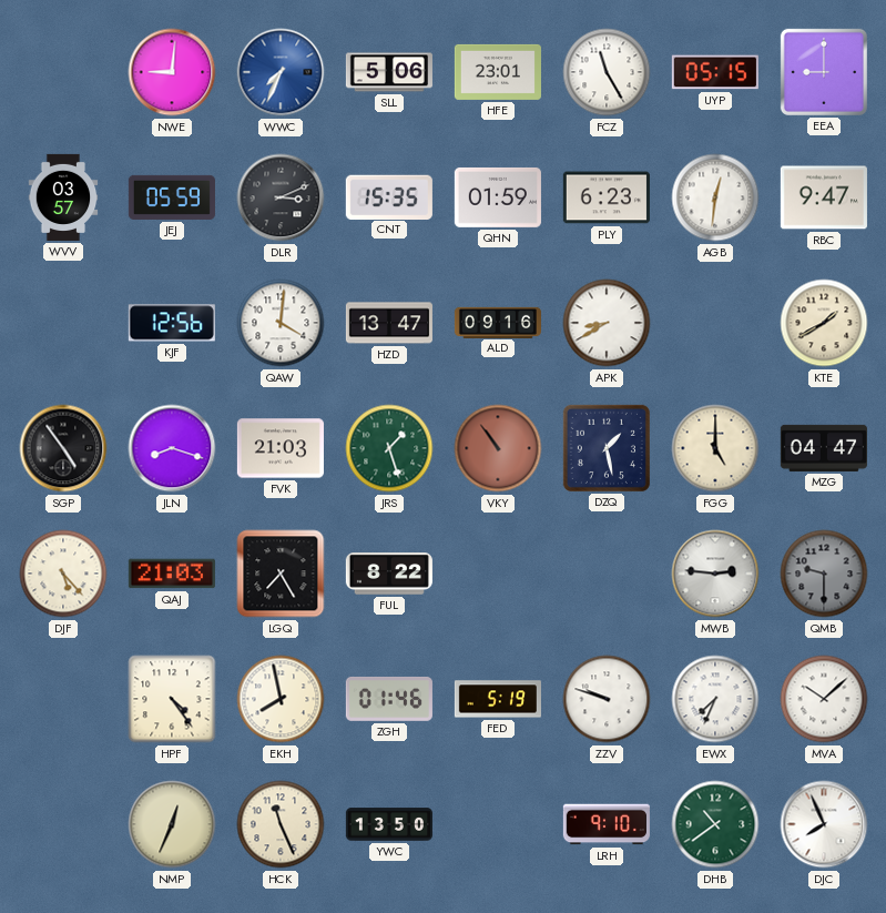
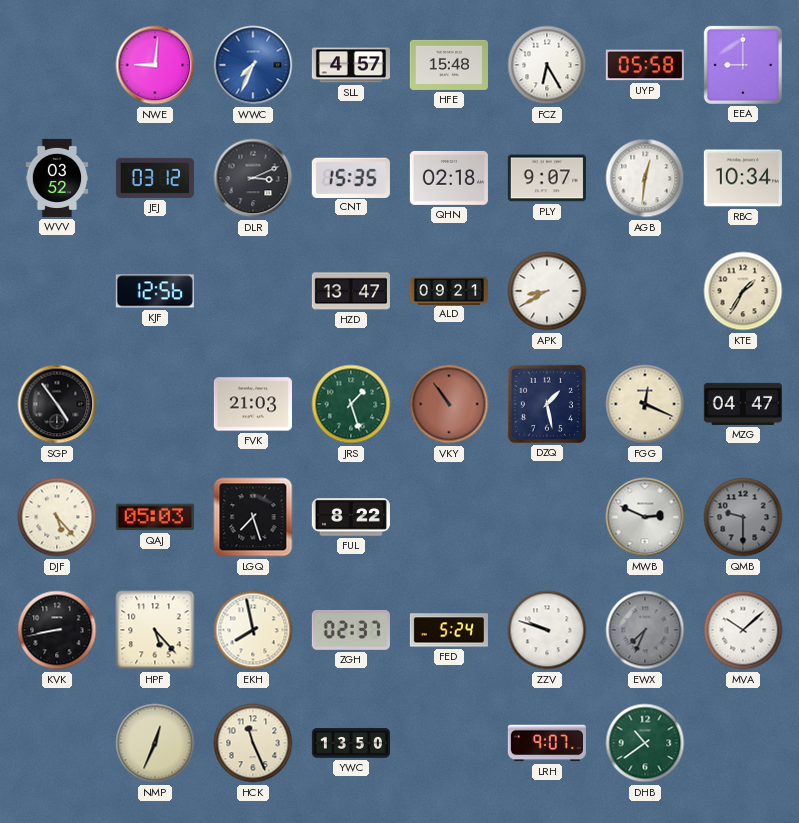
SLL: 5:06 -> 4:57
HFE: 23:01 -> 15:48
FCZ: 11:25 -> 6:25
UYP: 05:15 -> 05:58
WVV: 03:57 -> 03:52
JEJ: 05:59 -> 03:12
QHN: 01:59 -> 02:18
PLY: 6:23 -> 9:07
RBC: 9:47 -> 10:34
QAW: 4:01 -> none
ALD: 09:16 -> 09:21
KTE: 1:40 -> 1:35
JLN: 8:18 -> none
FGG: 5:00 -> 12:19
QAJ: 21:03 -> 05:03
LGQ: 7:25 -> 7:27
MWB: 2:46 -> 2:49
KVK: none -> 8:43
HPF: 4:24 -> 5:23
ZGH: 01:46 -> 02:37
FED: 5:19 -> 5:24
EWX dial: white -> grey
LRH: 9:10 -> 9:07
DJC: 7:56 -> none
